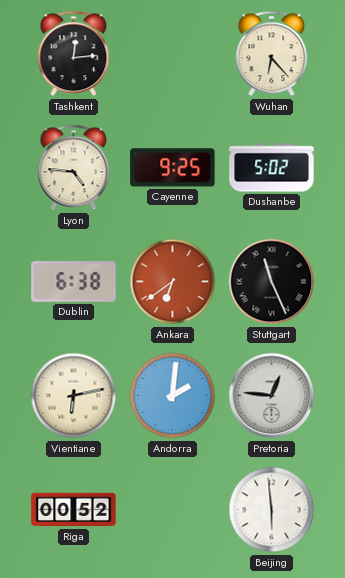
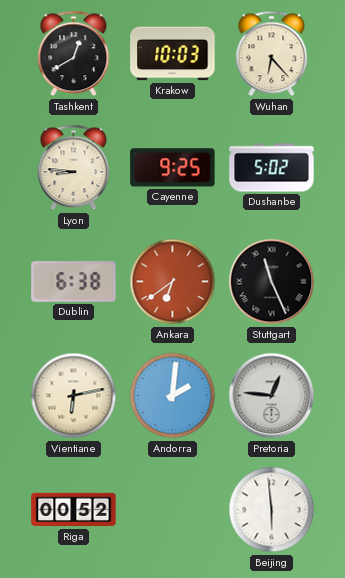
Tashkent: 12:14 -> 12:40
Krakow: none -> 10:03
Lyon: 4:46 -> 8:46
